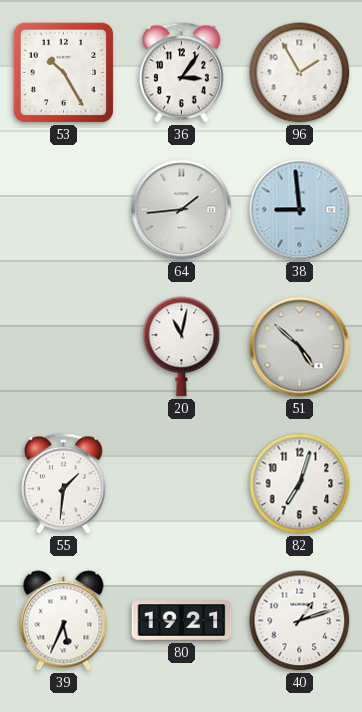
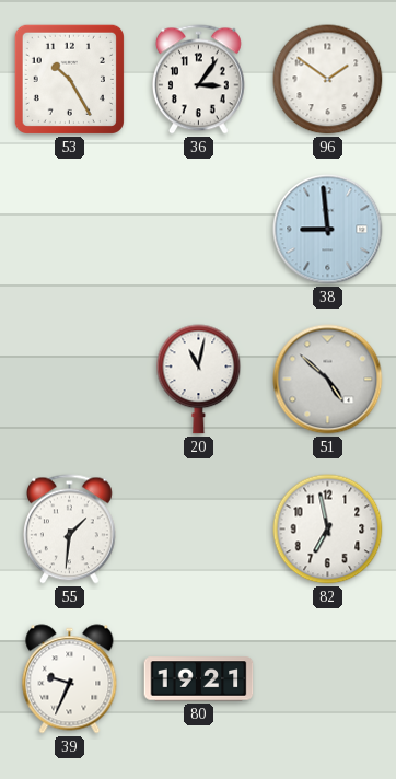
96: 1:55 -> 1:51
64: 1:44 -> none
82: 7:03 -> 6:58
39: 5:34 -> 9:34
40: 1:12 -> none
